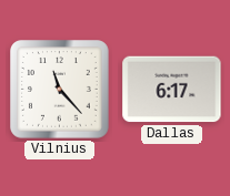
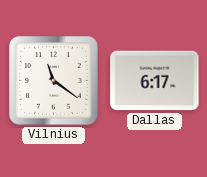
Vilnius: 11:23 -> 11:21
